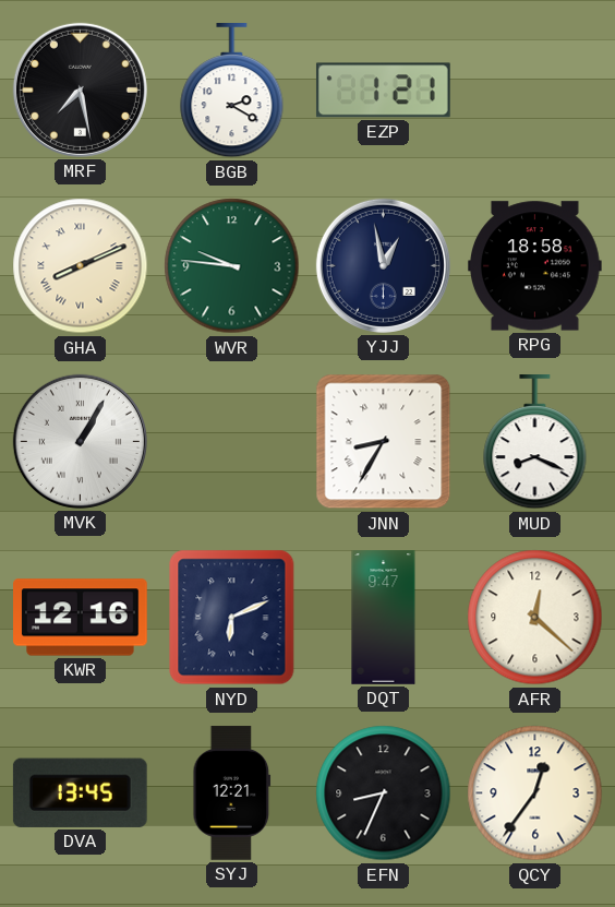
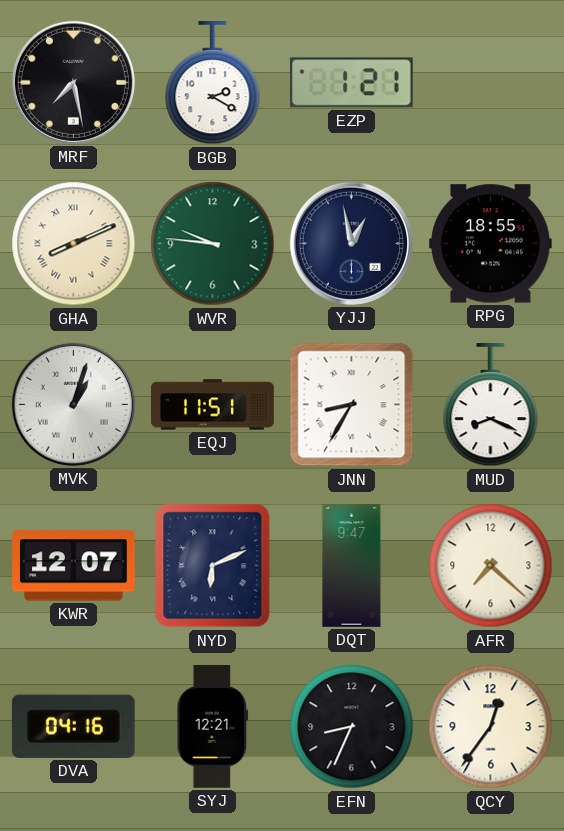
RPG: 18:58 -> 18:55
MVK: 1:05 -> 1:03
EQJ: none -> 11:51
KWR: 12:16 -> 12:07
AFR: 12:22 -> 7:22
DVA: 13:45 -> 04:16
